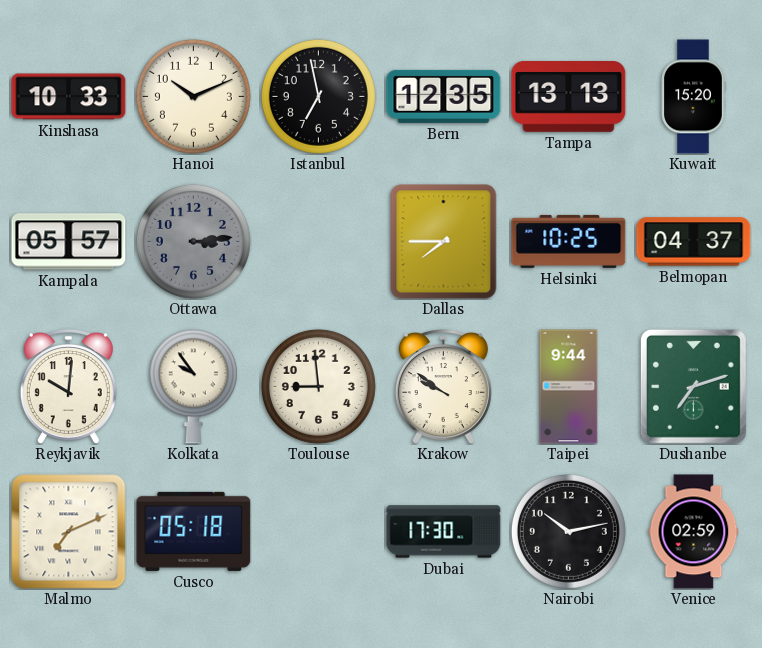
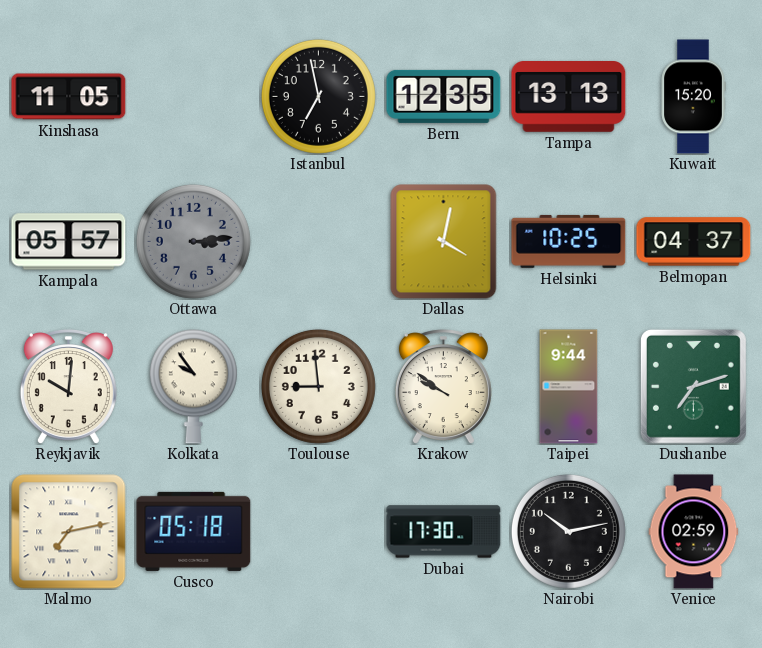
Kinshasa: 10:33 -> 11:05
Hanoi: 10:11 -> none
Dallas: 7:45 -> 4:02
Malmo: 7:11 -> 7:13
